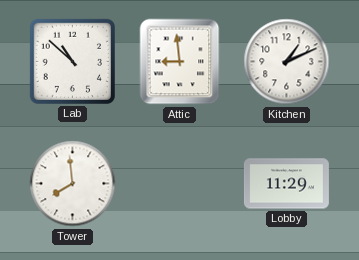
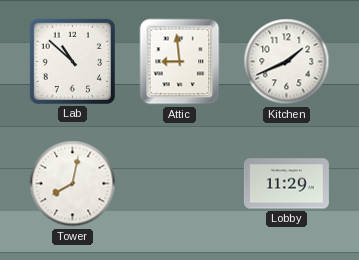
Kitchen: 1:11 -> 1:41
Tower: 7:59 -> 8:02
